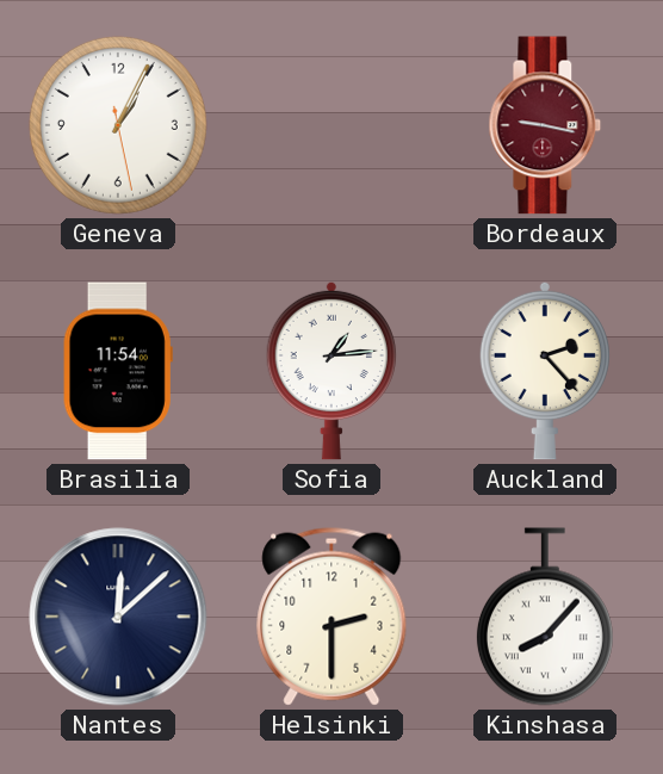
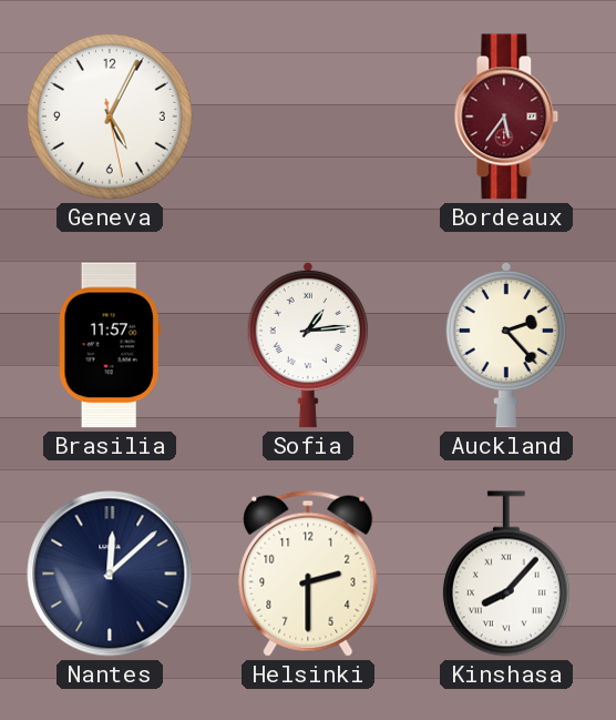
Geneva: 1:04 -> 5:04
Bordeaux: 9:17 -> 5:36
Brasilia: 11:54 -> 11:57
